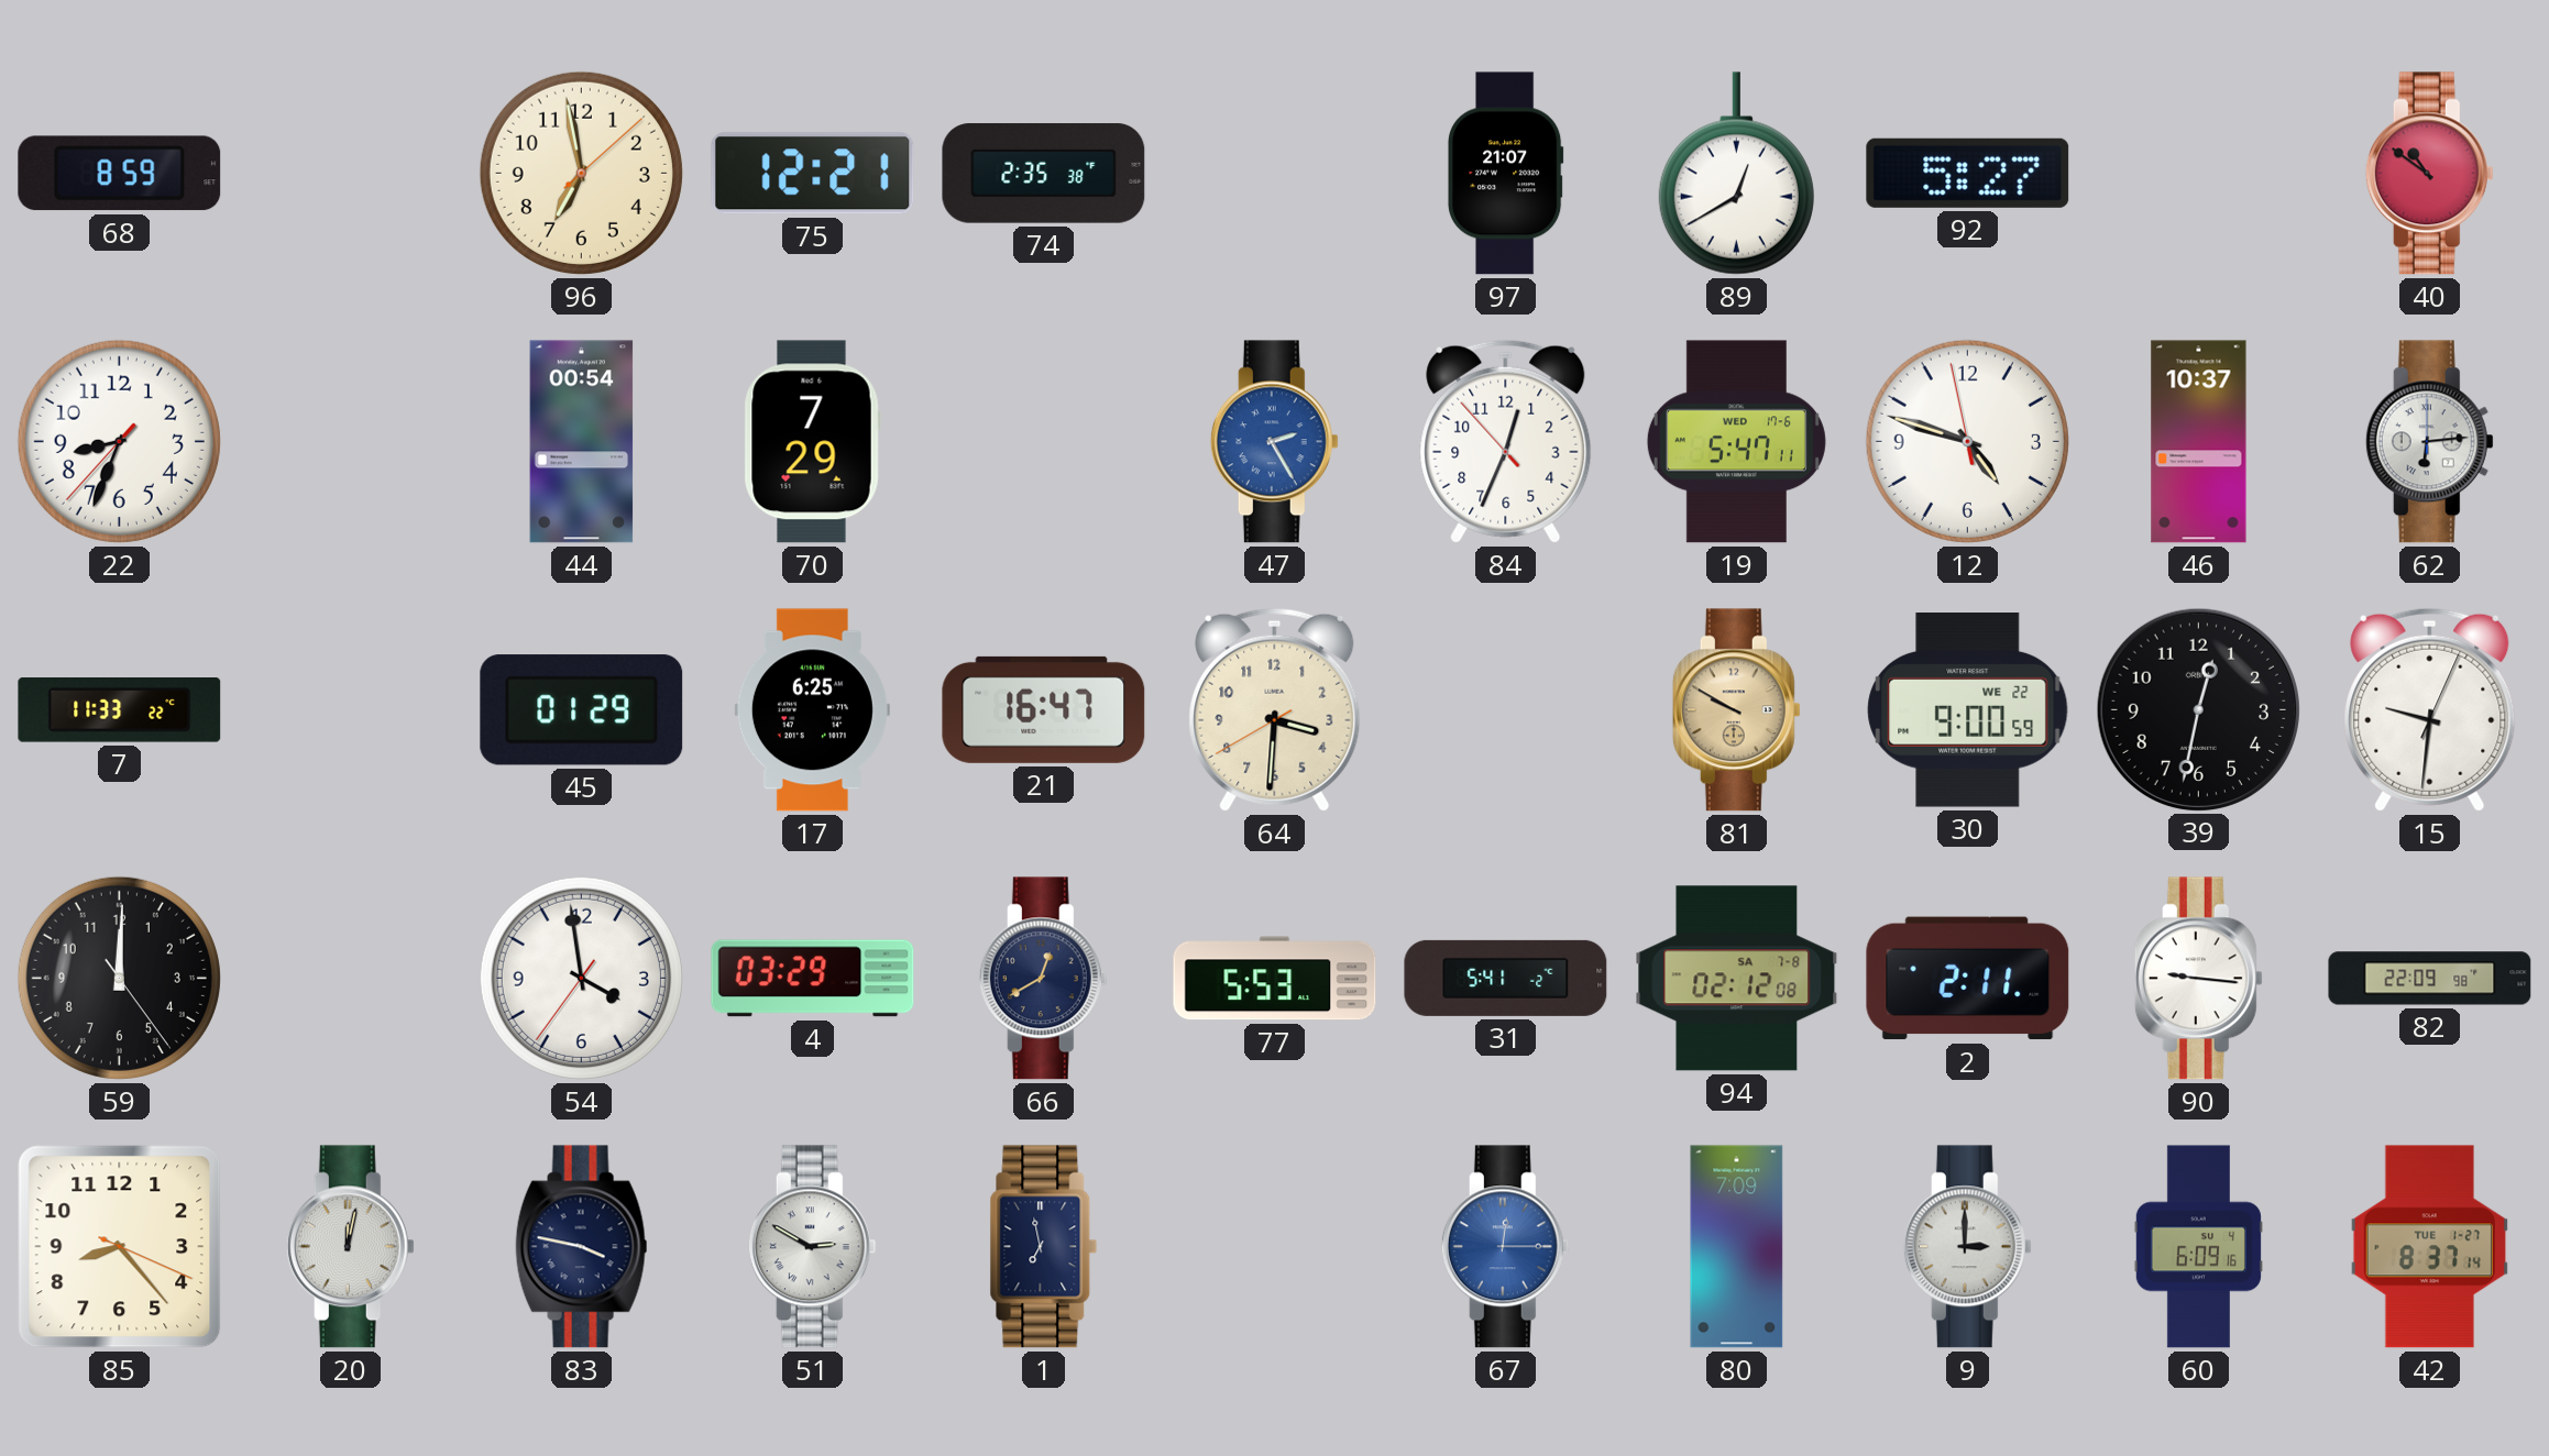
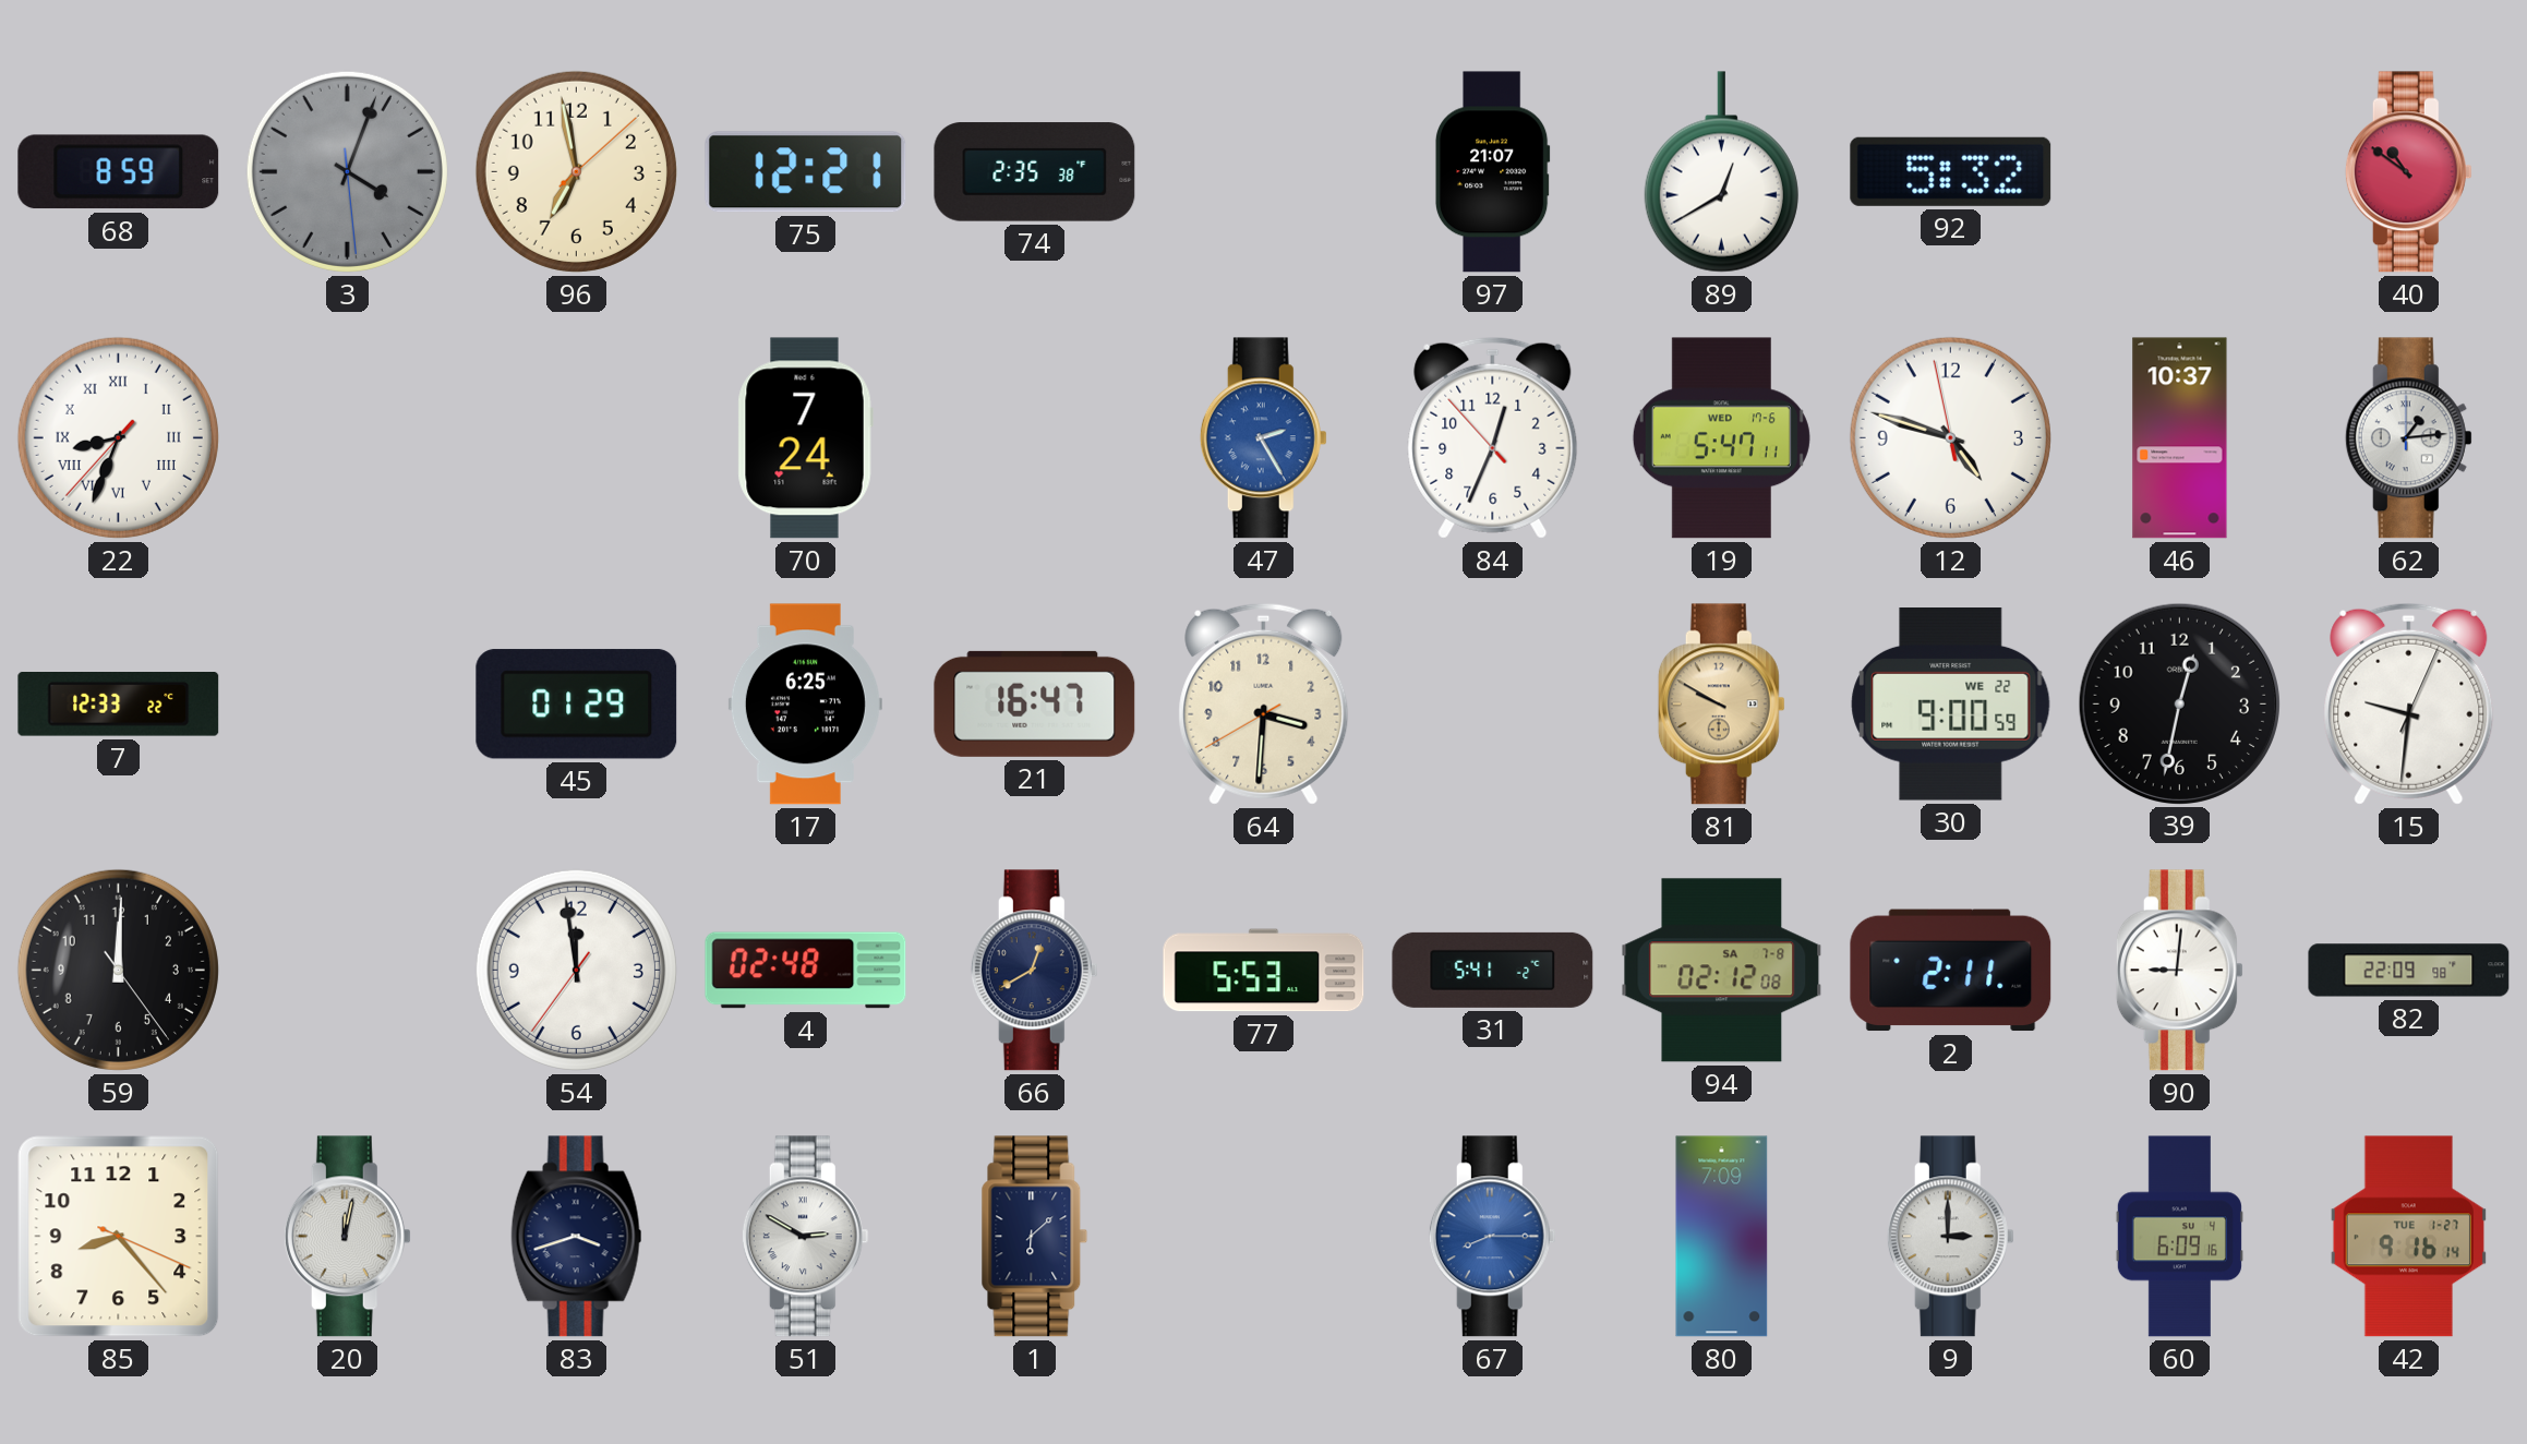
3: none -> 4:03
92: 5:27 -> 5:32
22 numerals: Arabic -> Roman
44: 00:54 -> none
70: 7:29 -> 7:24
62: 6:14 -> 1:14
7: 11:33 -> 12:33
54: 3:58 -> 11:58
4: 03:29 -> 02:48
90: 9:16 -> 9:01
83: 3:47 -> 3:42
1: 6:58 -> 6:08
67: 12:15 -> 8:15
42: 8:37 -> 9:16
